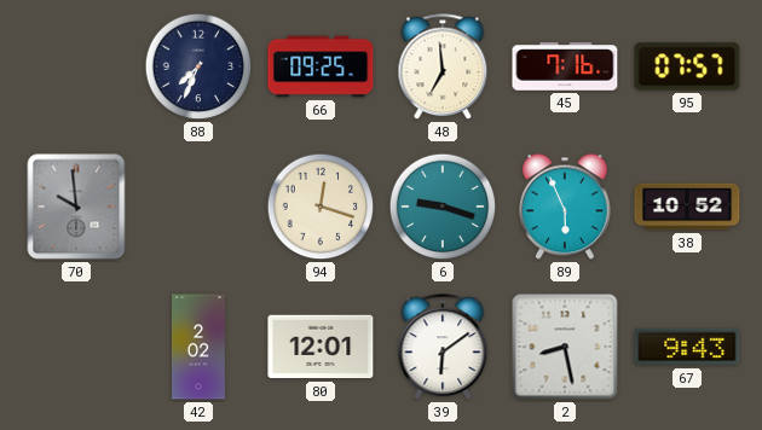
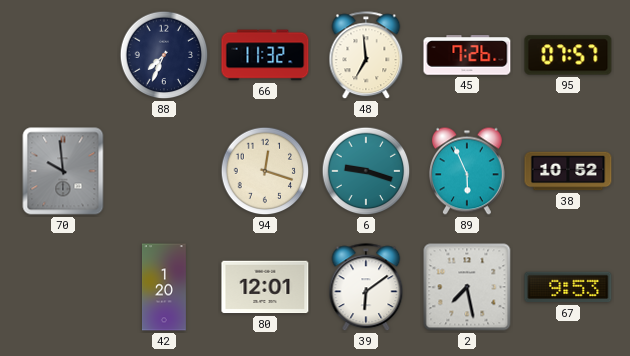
66: 09:25 -> 11:32
45: 7:16 -> 7:26
42: 2:02 -> 1:20
2: 8:28 -> 7:28
67: 9:43 -> 9:53
